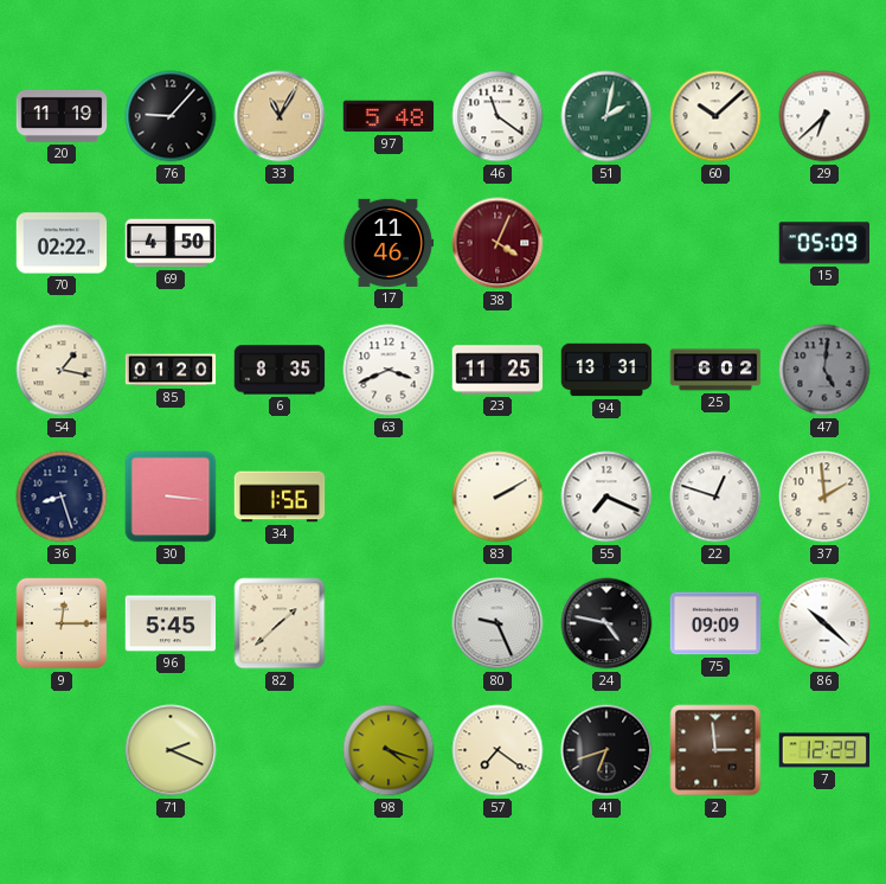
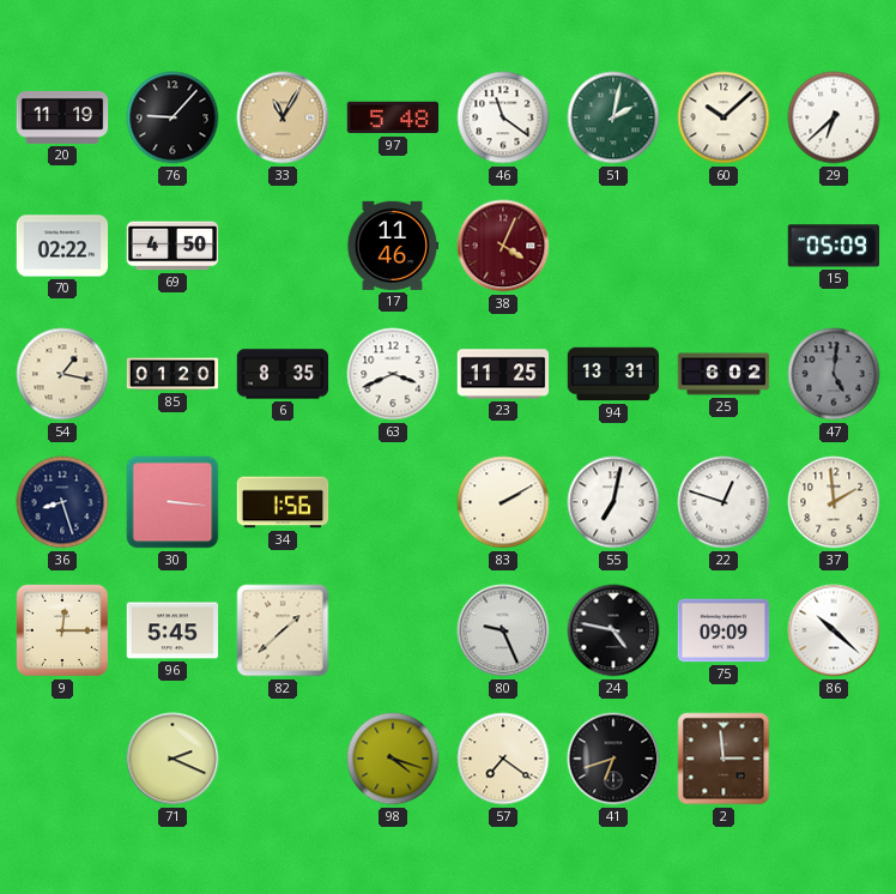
55: 7:19 -> 7:02
7: 12:29 -> none
